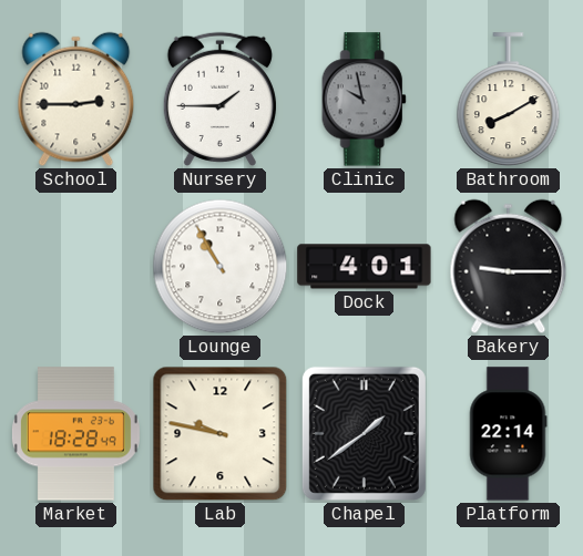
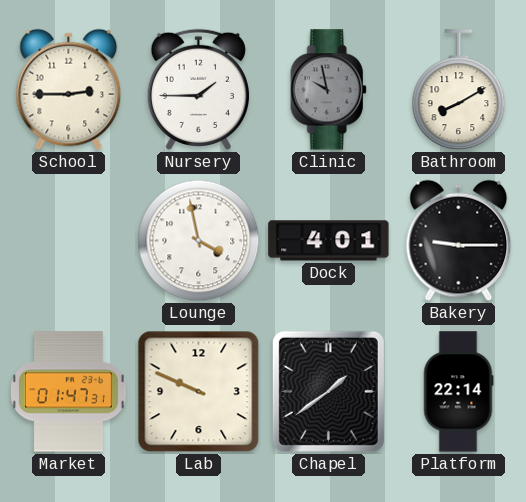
Lounge: 10:55 -> 3:58
Market: 18:28 -> 01:47
Lab: 9:47 -> 9:49
